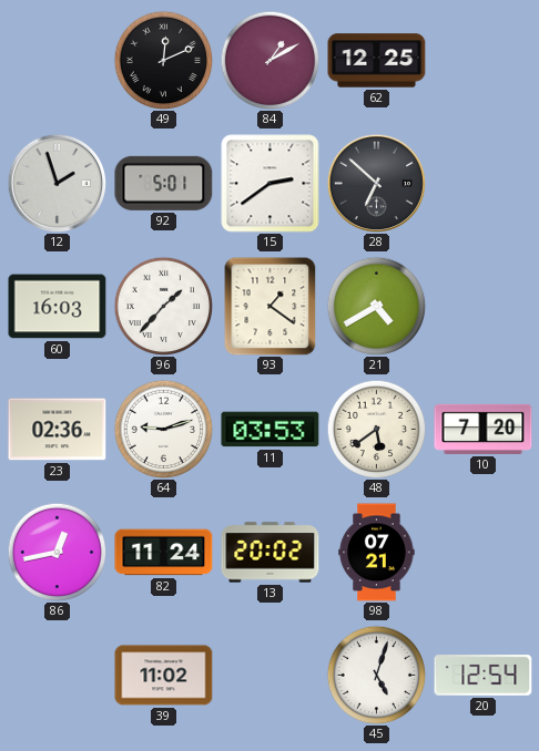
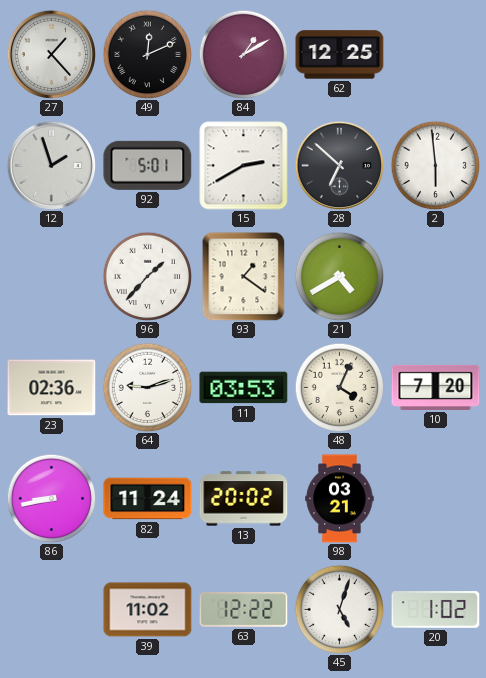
27: none -> 1:23
15: 2:39 -> 2:40
2: none -> 5:59
60: 16:03 -> none
48: 5:39 -> 4:04
86: 12:43 -> 8:43
98: 07:21 -> 03:21
63: none -> 12:22
20: 12:54 -> 1:02
